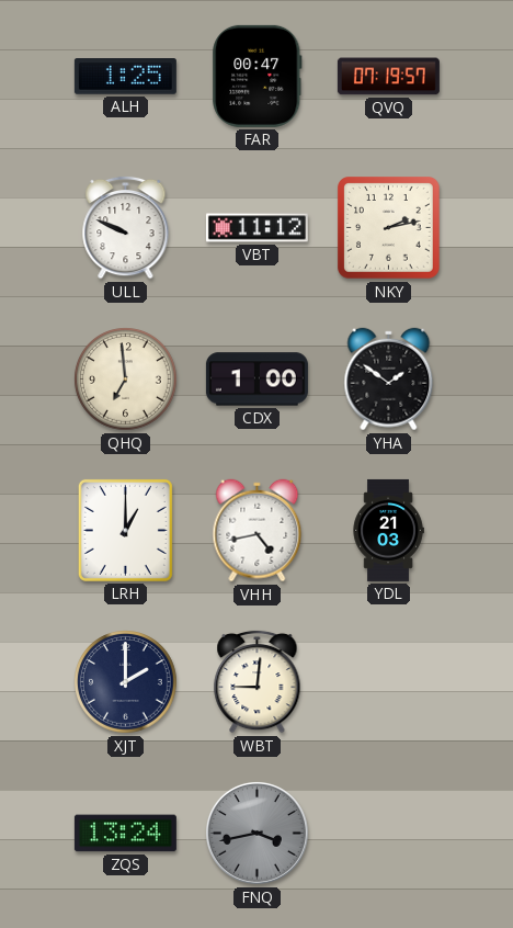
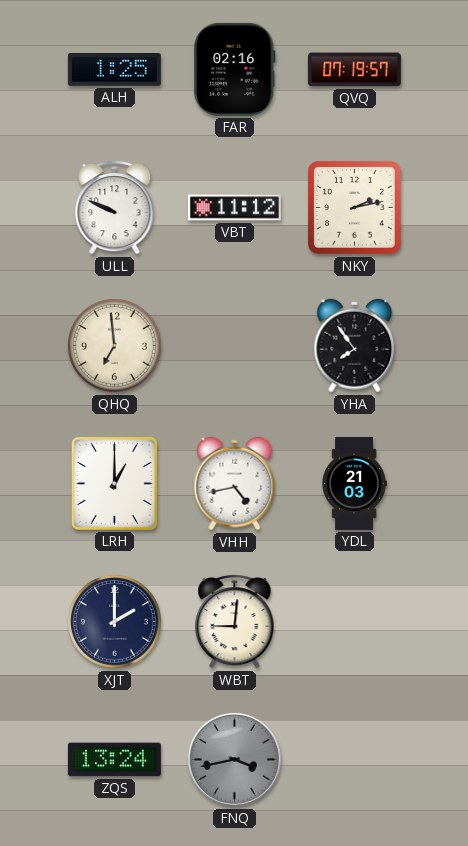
FAR: 00:47 -> 02:16
CDX: 1:00 -> none
YHA: 1:51 -> 7:54
